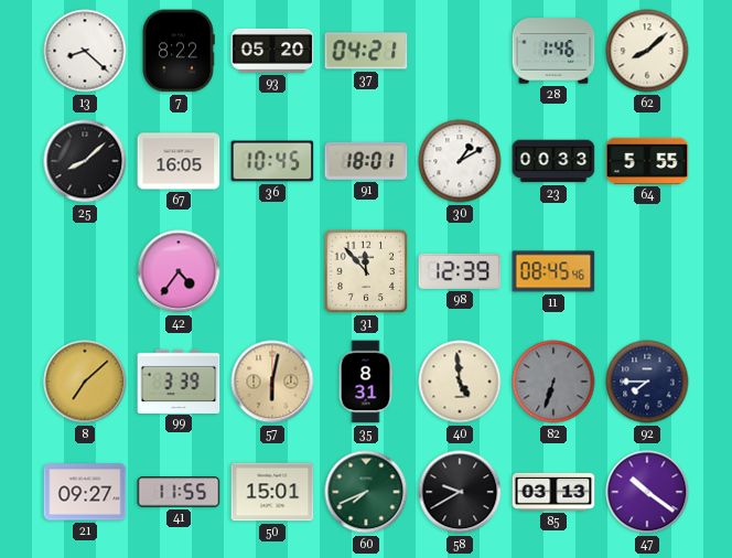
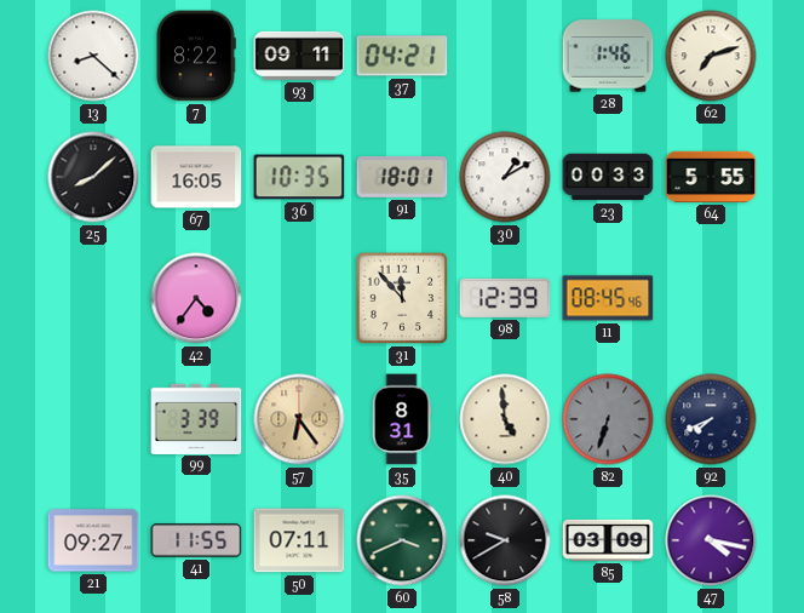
93: 05:20 -> 09:11
62: 8:08 -> 7:12
36: 10:45 -> 10:35
8: 7:08 -> none
57: 6:02 -> 6:24
92: 7:45 -> 7:41
50: 15:01 -> 07:11
60: 7:41 -> 3:41
85: 03:13 -> 03:09
47: 10:21 -> 4:17
